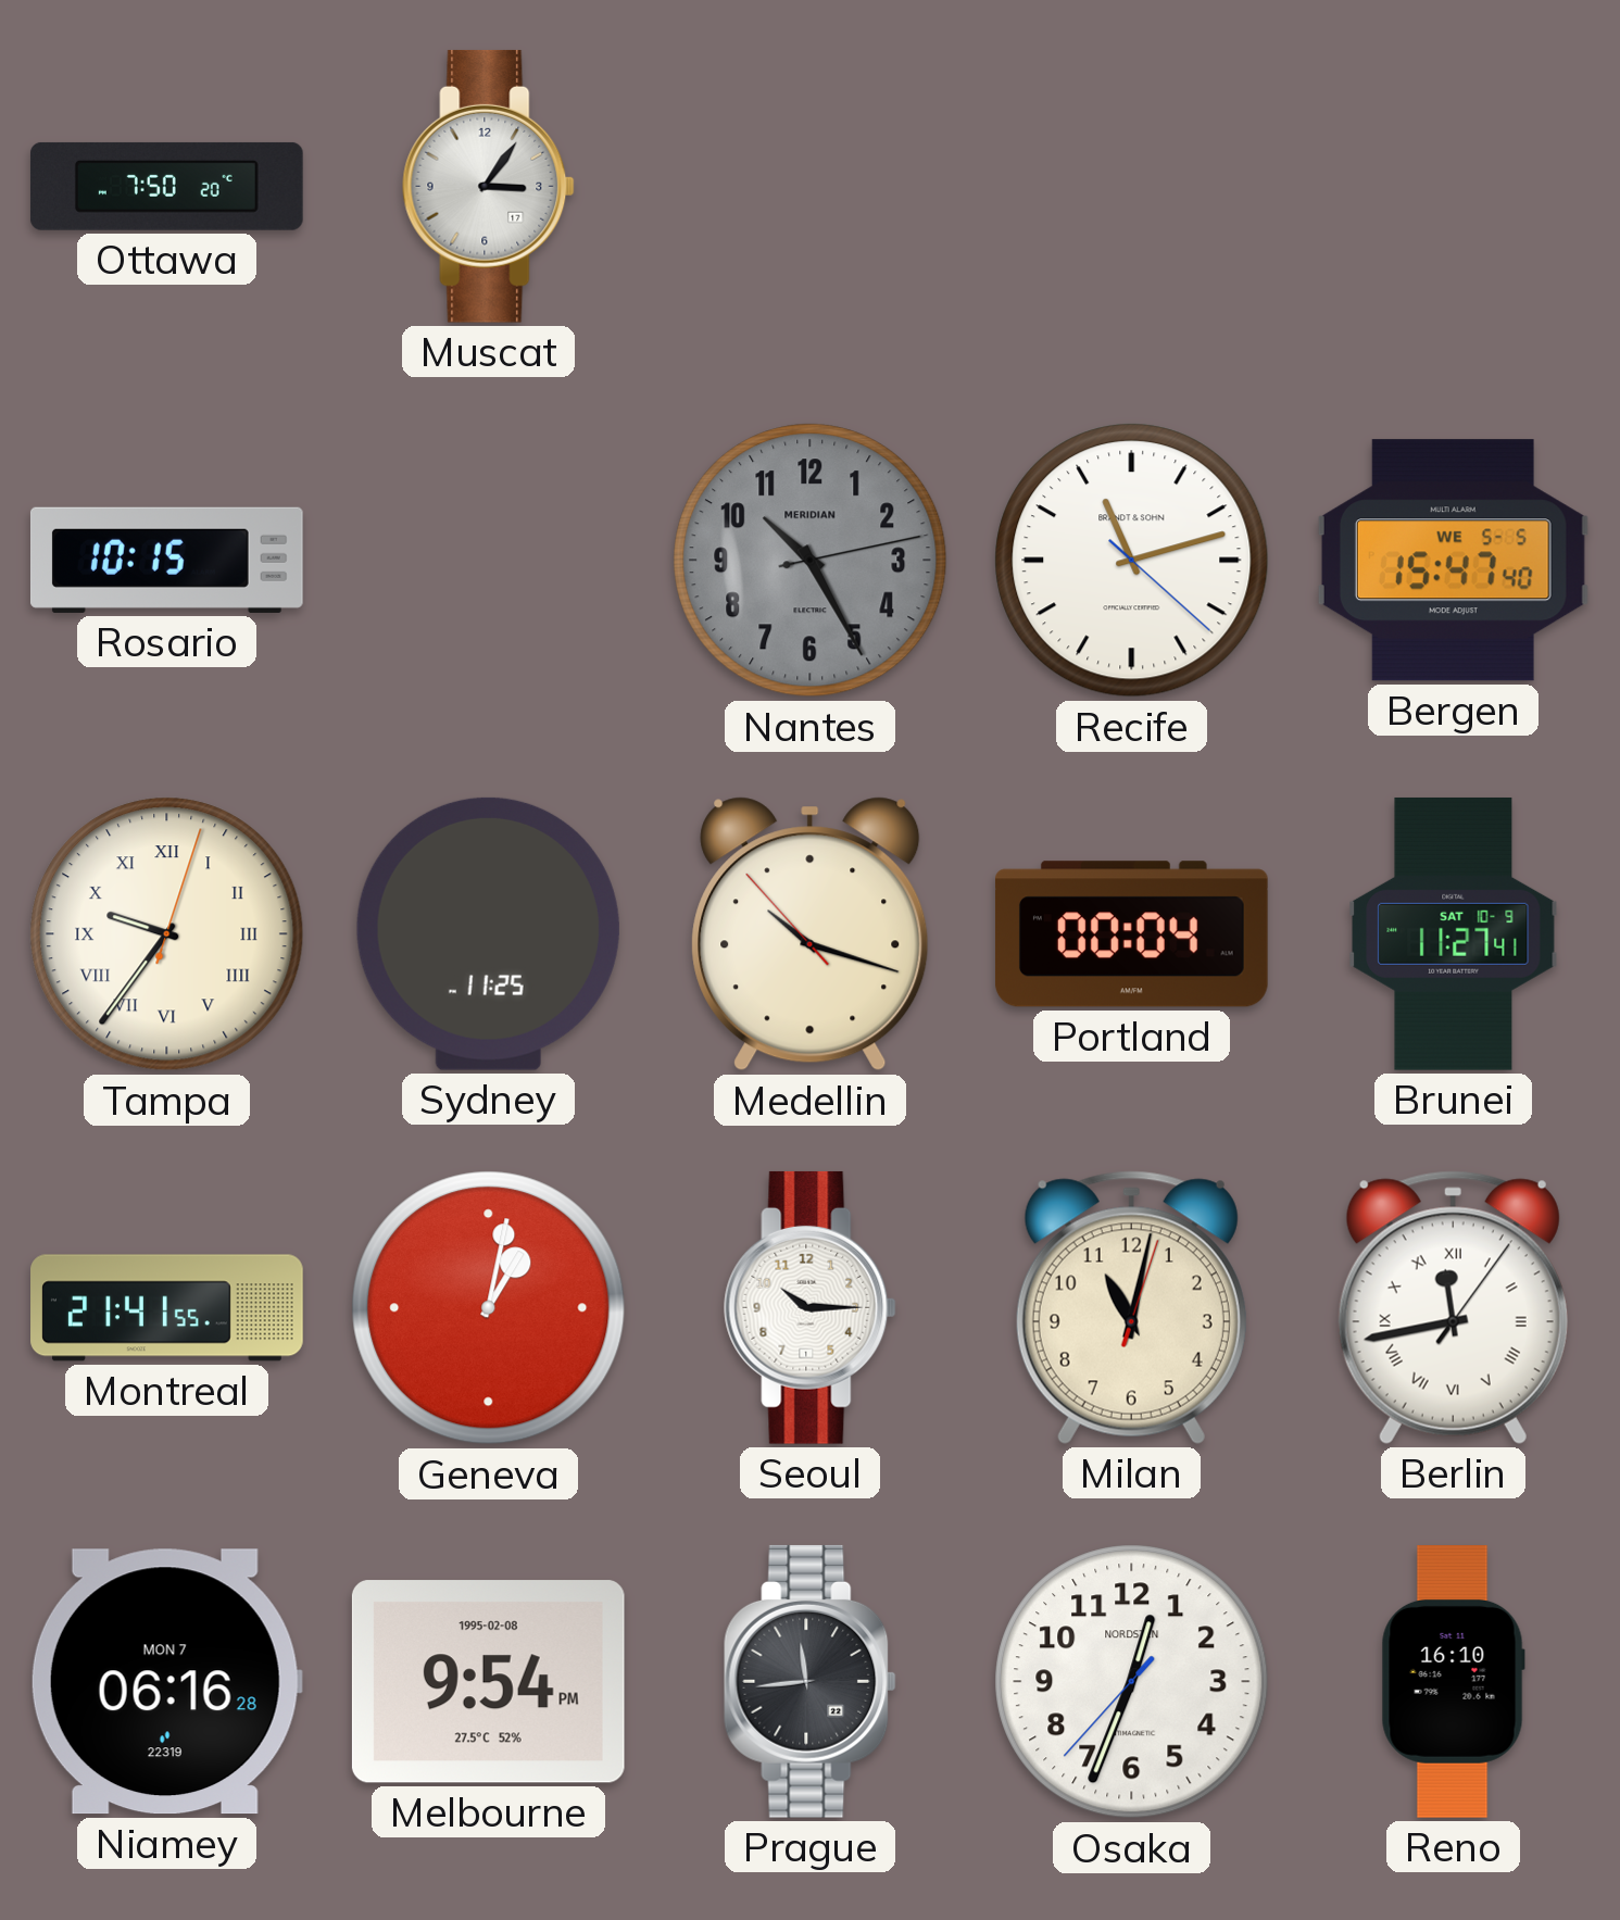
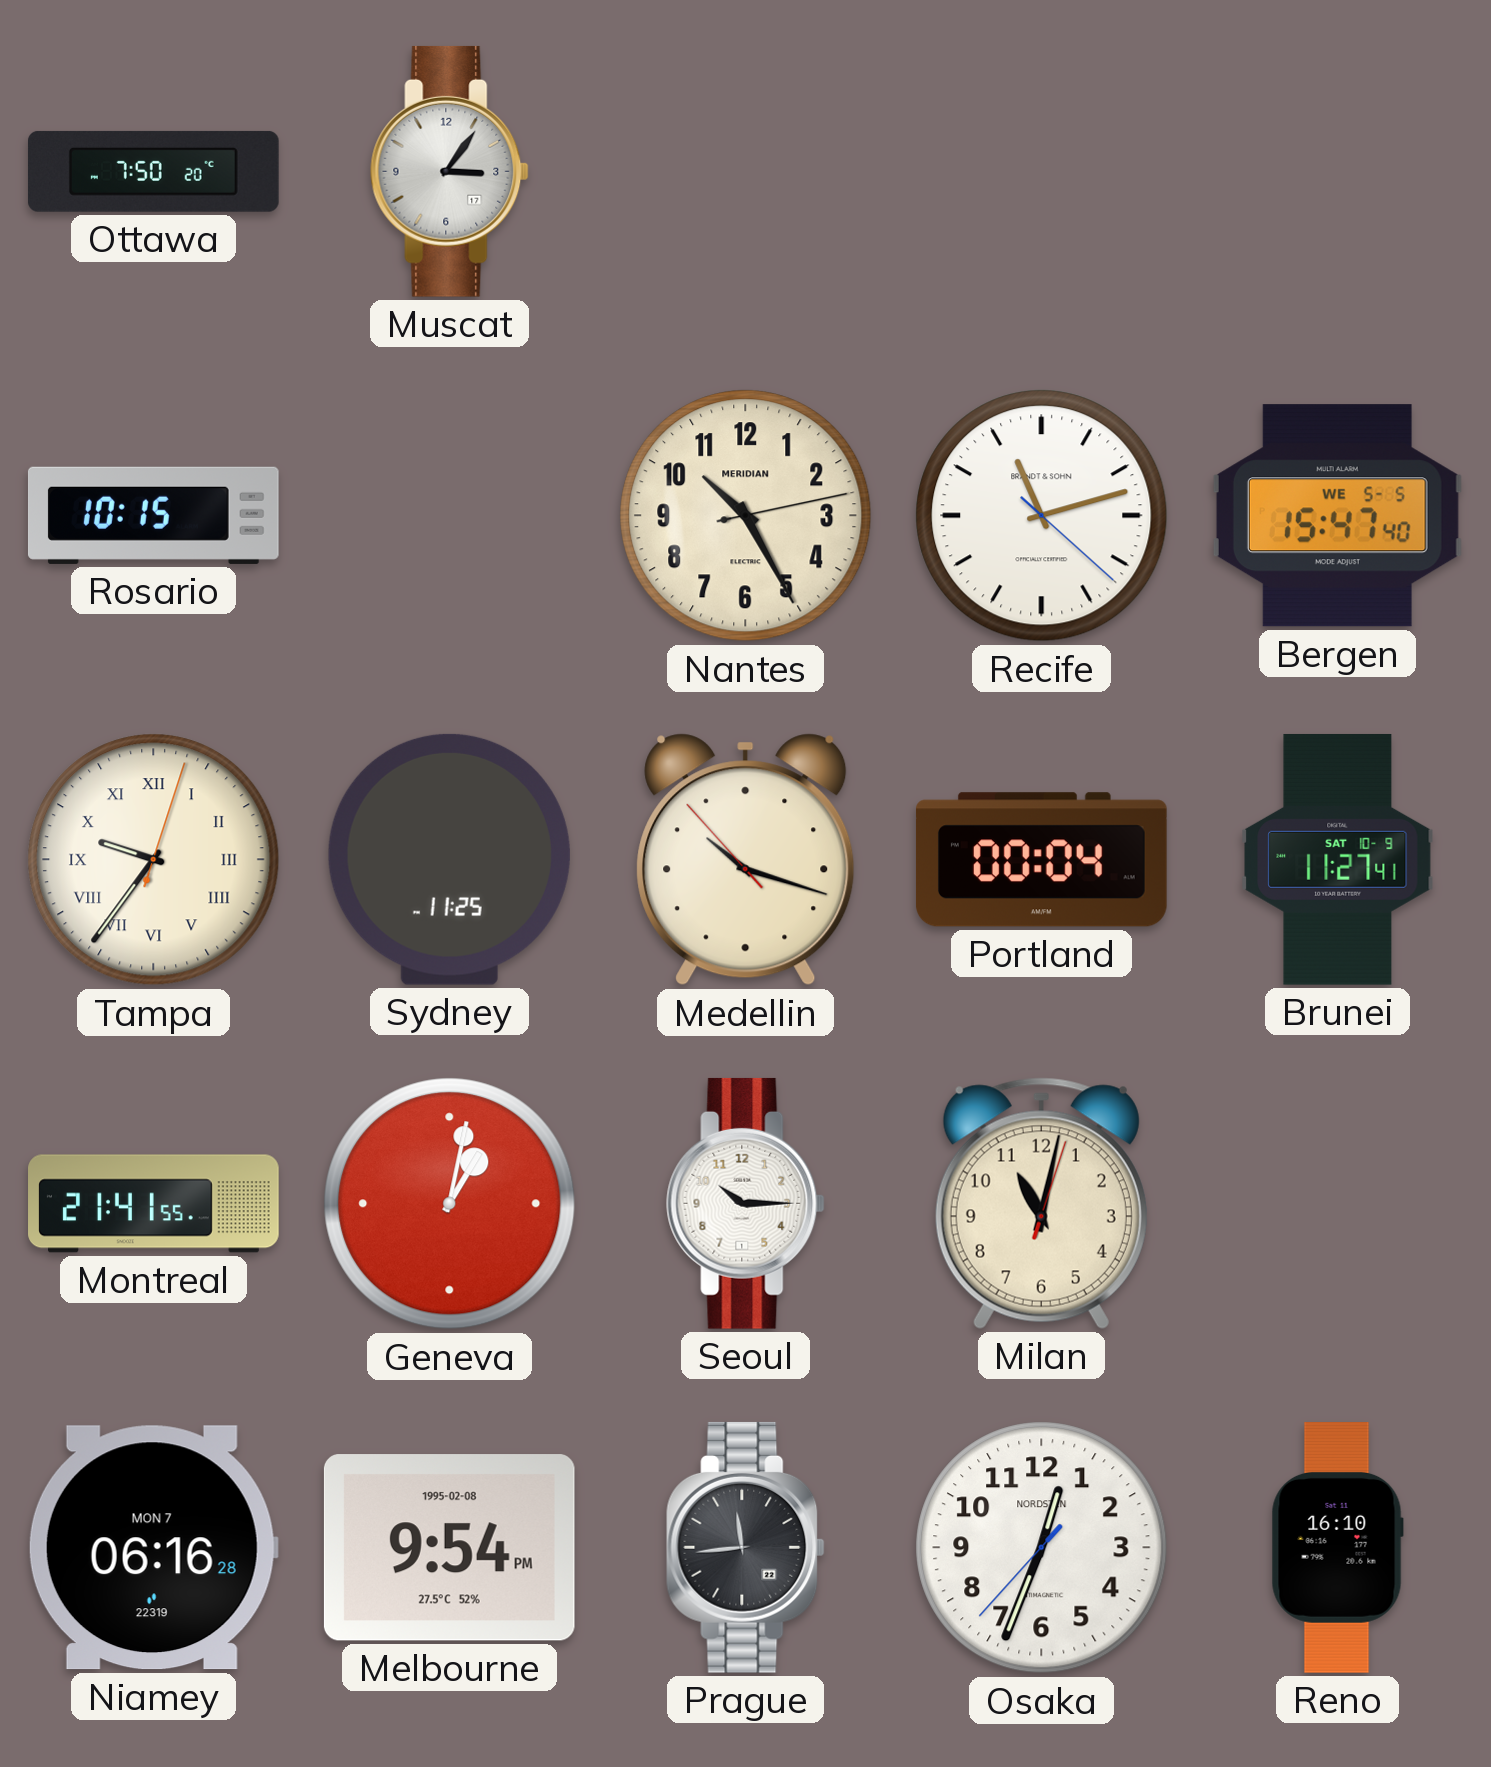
Nantes dial: grey -> cream
Berlin: 11:43 -> none
